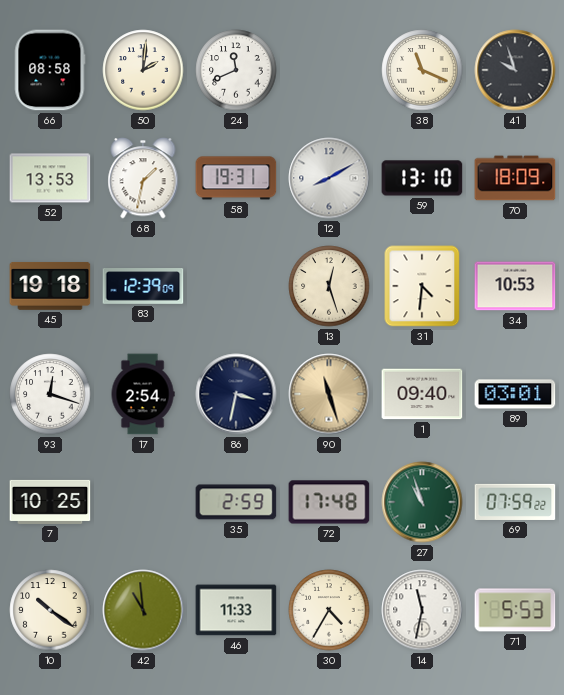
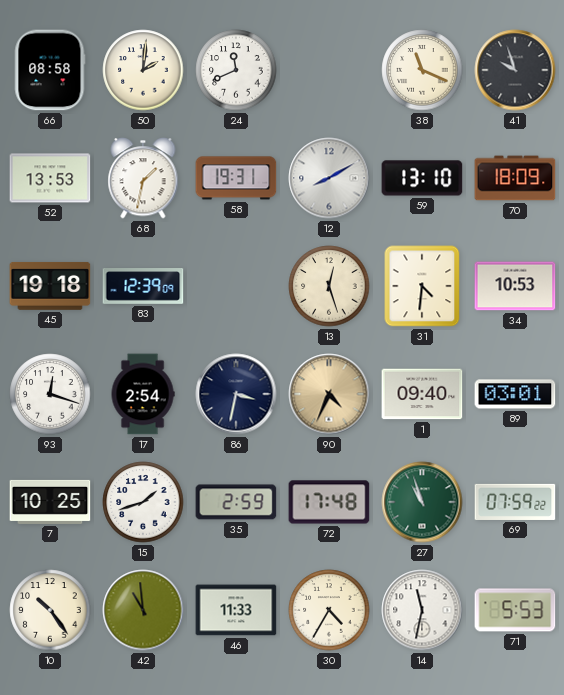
90: 11:27 -> 4:34
15: none -> 1:42
10: 10:21 -> 10:24
